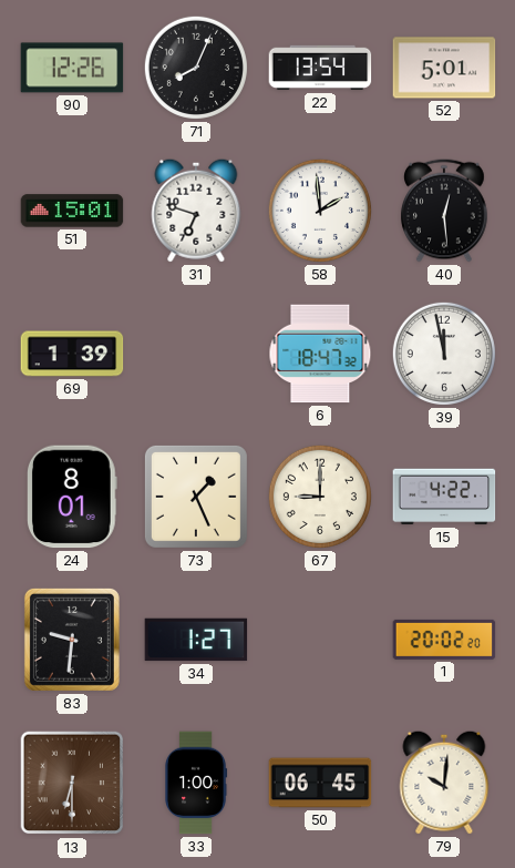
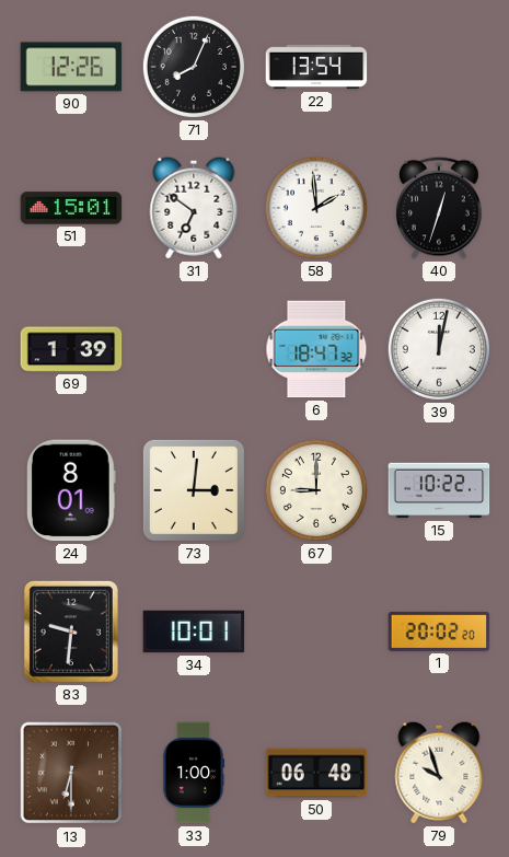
52: 5:01 -> none
31: 6:48 -> 6:51
40: 12:29 -> 12:33
39: 11:58 -> 12:02
73: 1:26 -> 3:01
15: 4:22 -> 10:22
34: 1:27 -> 10:01
50: 06:45 -> 06:48
79: 10:01 -> 9:57
